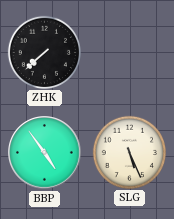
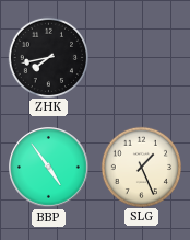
ZHK: 7:38 -> 7:43
SLG: 5:26 -> 1:26
